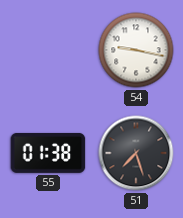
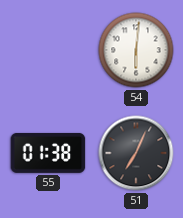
54: 9:17 -> 6:01
51: 7:27 -> 7:04
